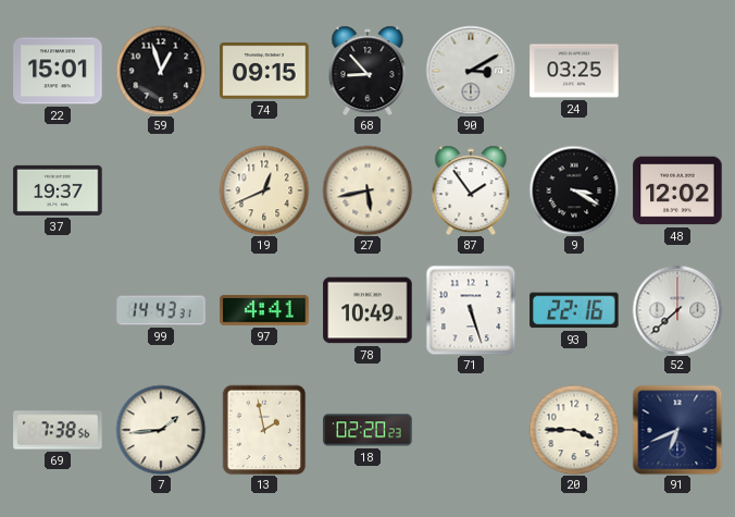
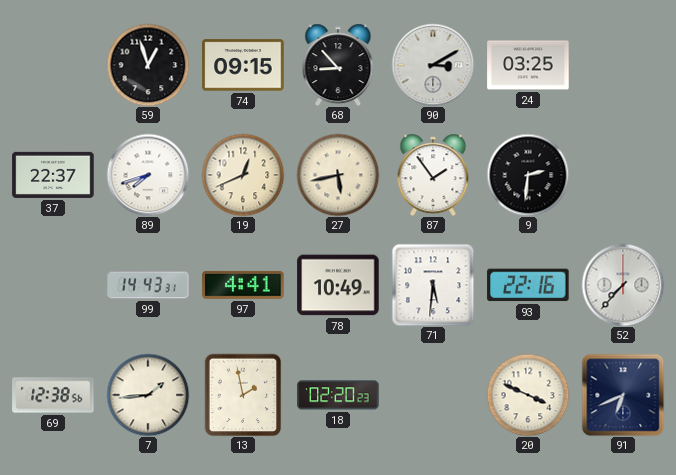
22: 15:01 -> none
37: 19:37 -> 22:37
89: none -> 7:42
9: 3:20 -> 2:31
48: 12:02 -> none
71: 5:27 -> 5:31
52: 7:38 -> 7:37
69: 7:38 -> 12:38
20: 3:45 -> 3:49
